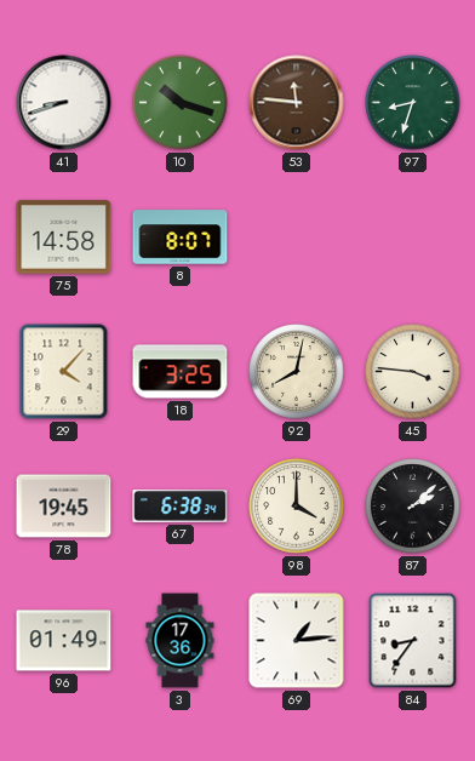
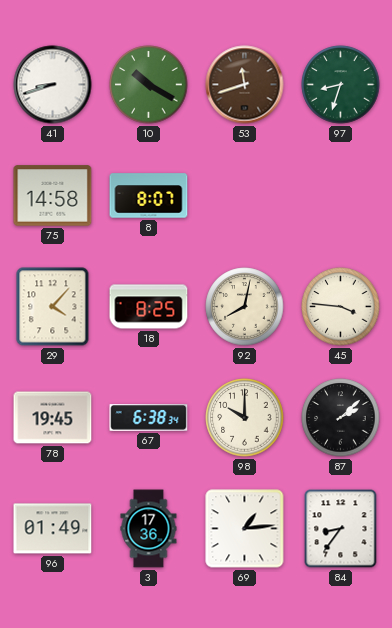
10: 10:18 -> 10:20
53: 11:46 -> 11:42
18: 3:25 -> 8:25
98: 4:00 -> 10:00
